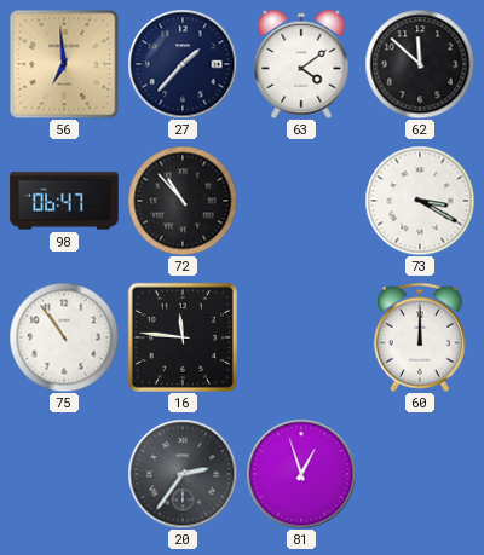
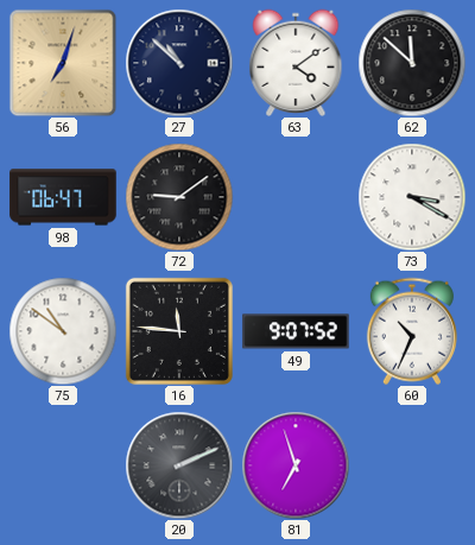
56: 6:59 -> 7:03
27: 1:37 -> 10:52
72: 10:53 -> 9:09
75: 10:54 -> 10:51
49: none -> 9:07
60: 12:00 -> 10:34
20: 2:36 -> 2:11
81: 12:57 -> 6:57
